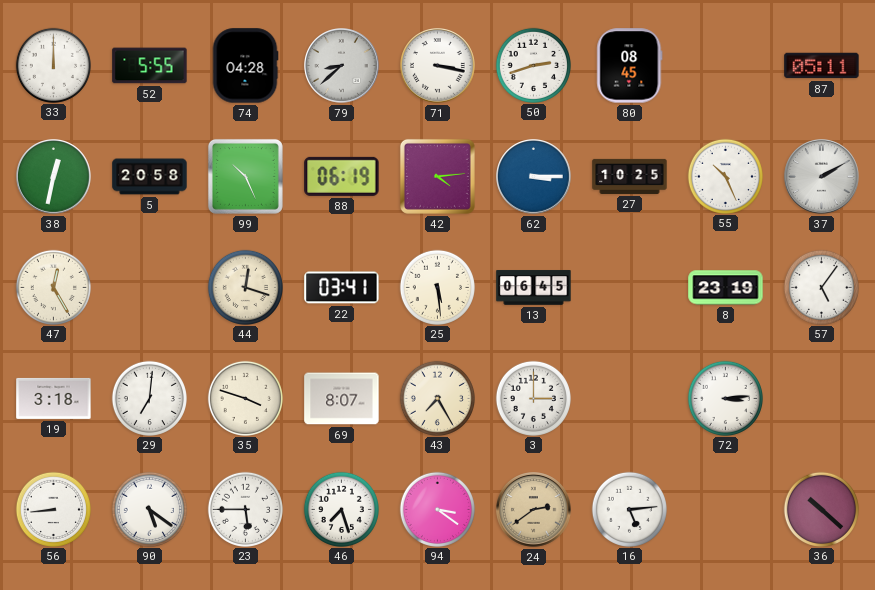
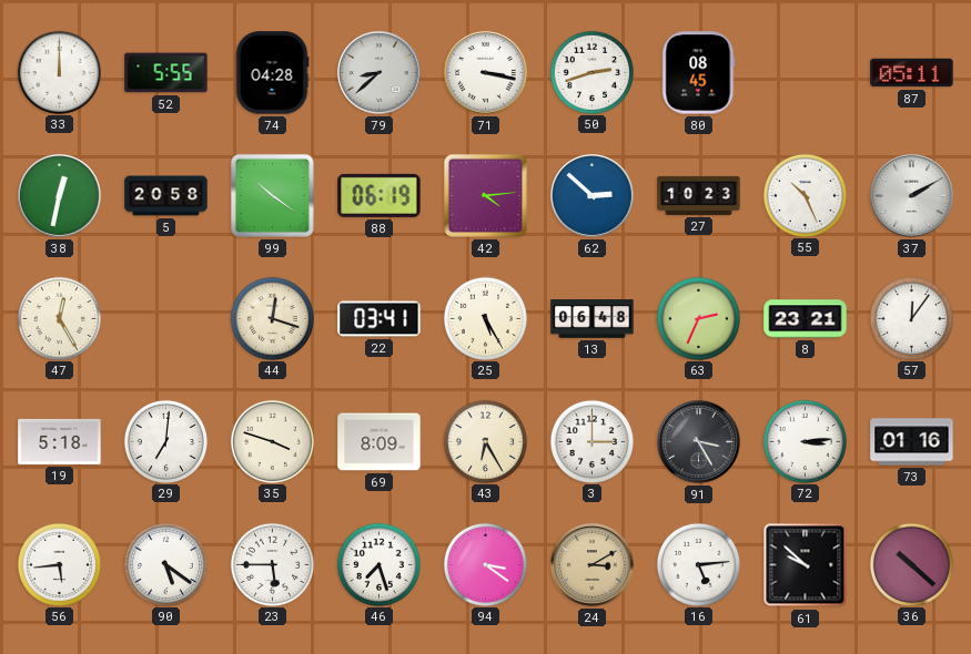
99: 10:26 -> 10:21
62: 3:15 -> 2:52
27: 10:25 -> 10:23
25: 5:29 -> 5:25
13: 06:45 -> 06:48
63: none -> 2:34
8: 23:19 -> 23:21
57: 5:06 -> 12:06
19: 3:18 -> 5:18
69: 8:07 -> 8:09
43: 7:25 -> 6:25
91: none -> 3:25
73: none -> 01:16
56: 8:44 -> 5:44
24: 2:39 -> 3:10
61: none -> 9:52
